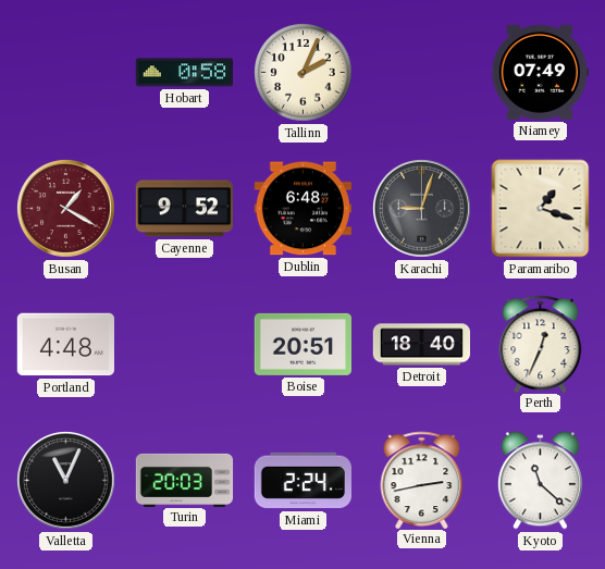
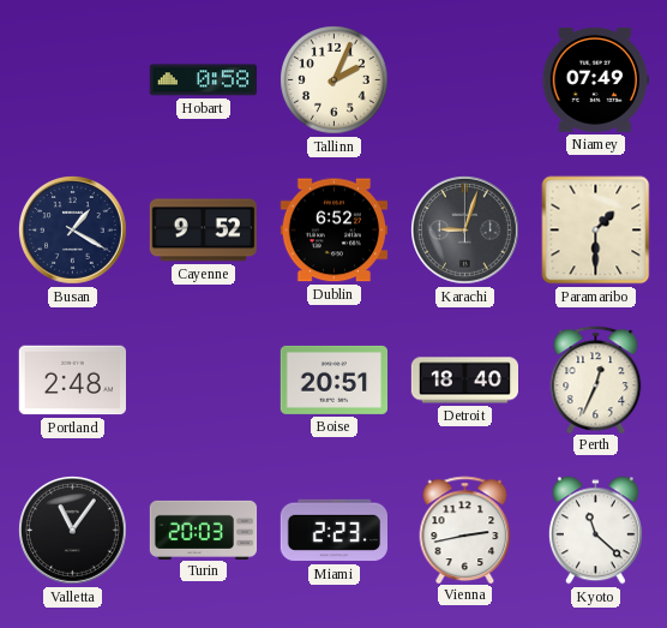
Busan dial: burgundy -> navy
Dublin: 6:48 -> 6:52
Paramaribo: 1:18 -> 1:30
Portland: 4:48 -> 2:48
Valletta: 11:04 -> 11:06
Miami: 2:24 -> 2:23
